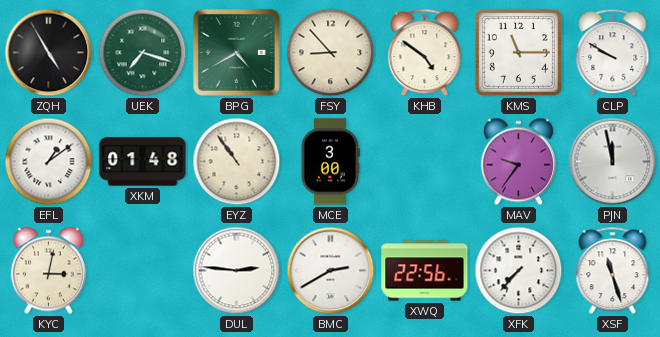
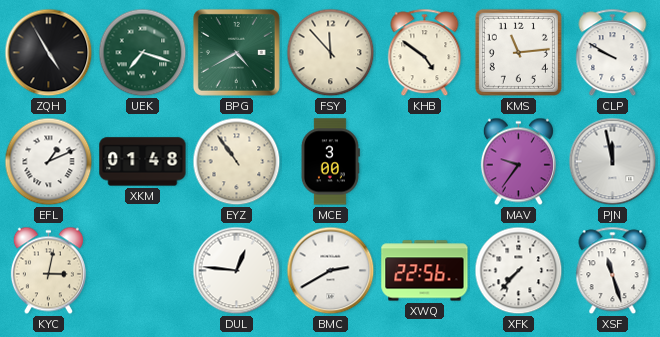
FSY: 8:53 -> 11:53
KMS: 11:15 -> 11:14
EFL: 1:09 -> 1:11
DUL: 2:46 -> 12:46
